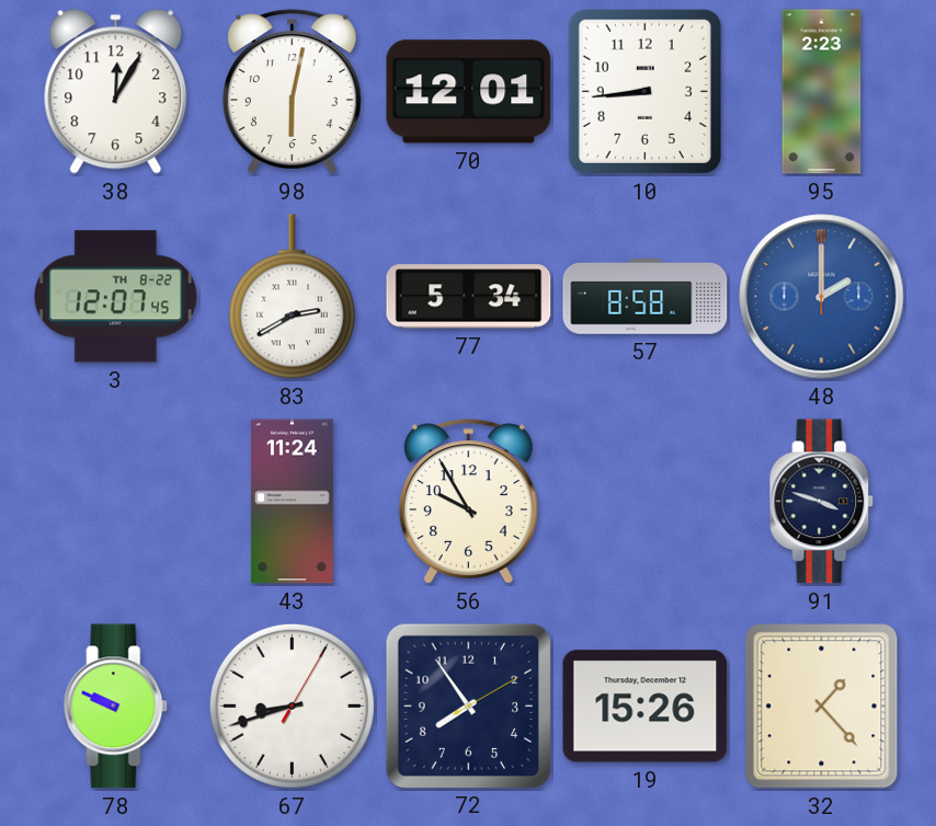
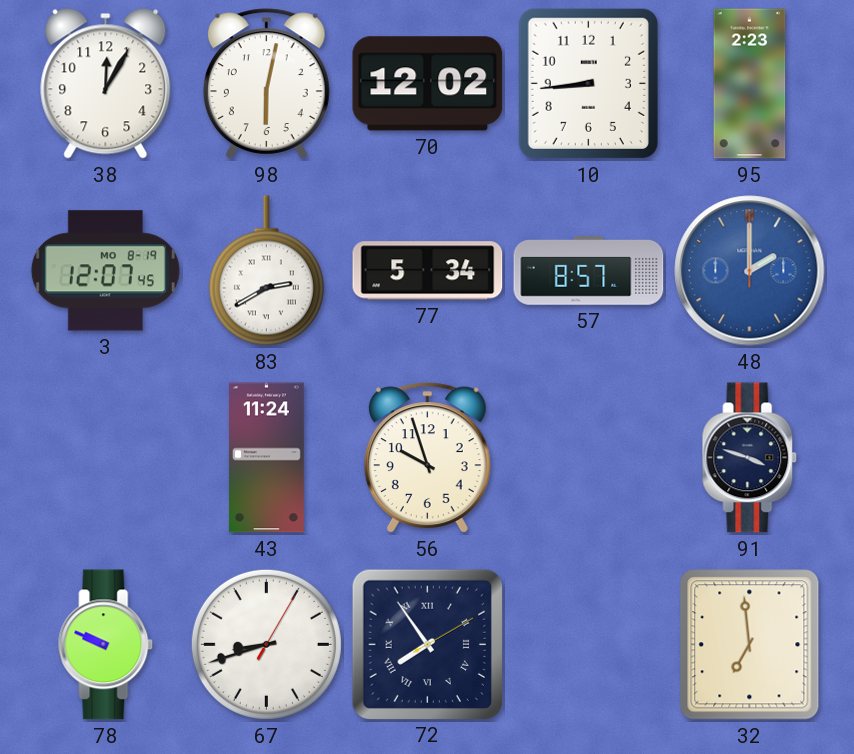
70: 12:01 -> 12:02
3 date: TH 8-22 -> MO 8-19
57: 8:58 -> 8:57
56: 9:55 -> 9:57
72 numerals: Arabic -> Roman
19: 15:26 -> none
32: 1:23 -> 6:59
